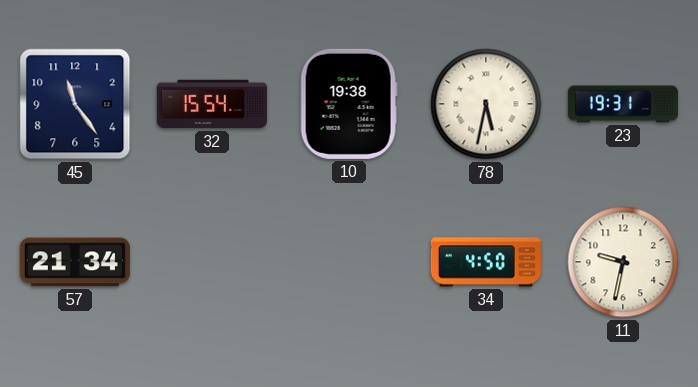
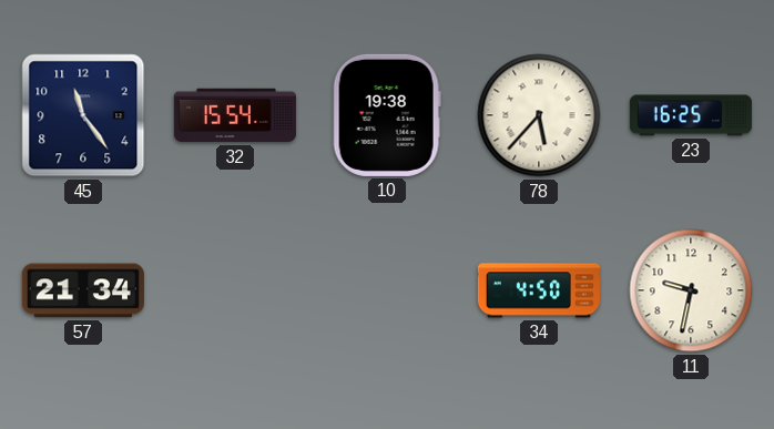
78: 5:32 -> 5:37
23: 19:31 -> 16:25
